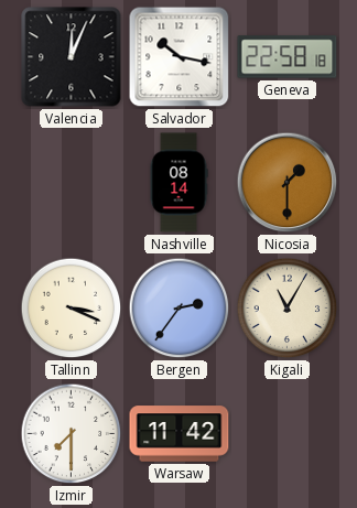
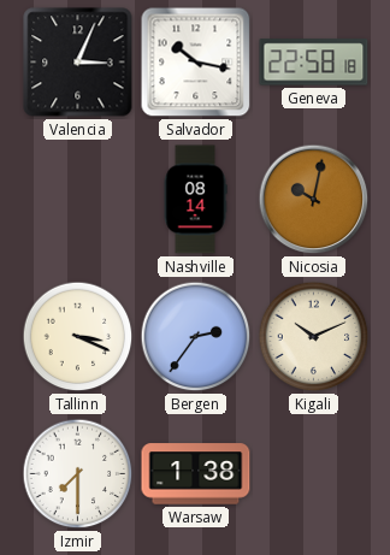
Valencia: 12:04 -> 3:04
Nicosia: 1:30 -> 10:02
Kigali: 11:05 -> 10:11
Warsaw: 11:42 -> 1:38
